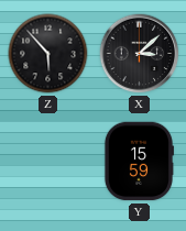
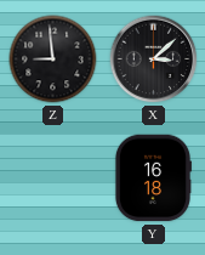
Z: 5:53 -> 8:59
Y: 15:59 -> 16:18
